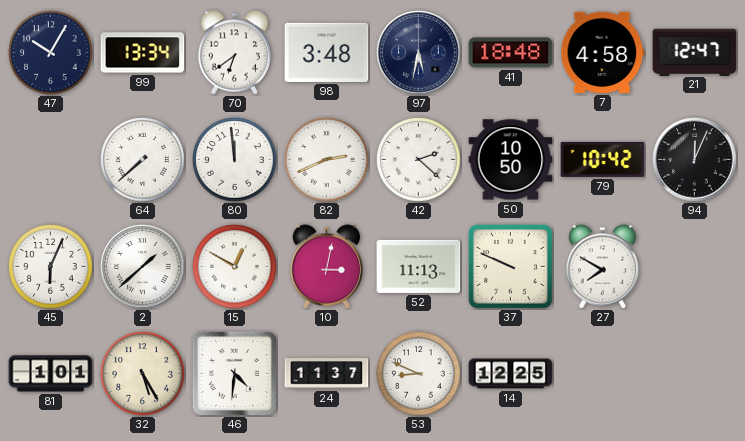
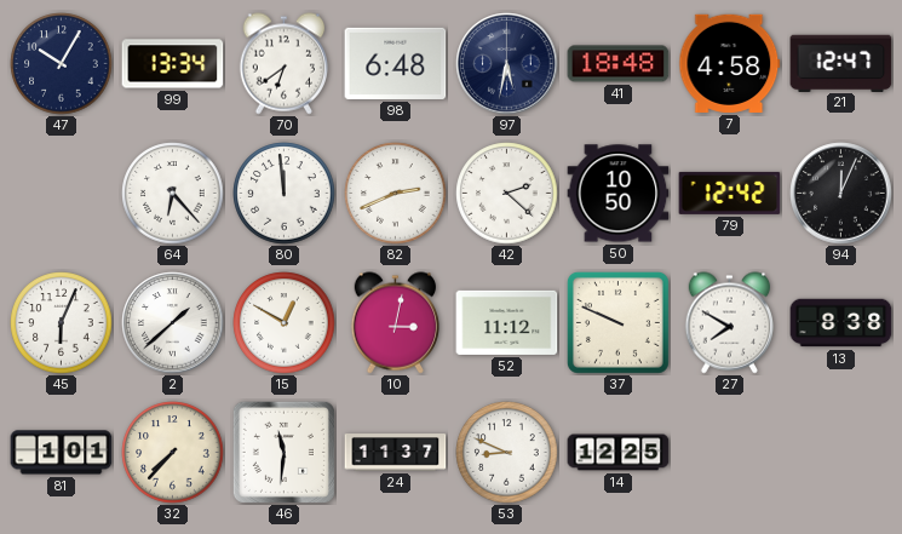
98: 3:48 -> 6:48
64: 7:38 -> 6:23
79: 10:42 -> 12:42
52: 11:13 -> 11:12
13: none -> 8:38
32: 5:25 -> 7:37
46: 4:31 -> 11:31
